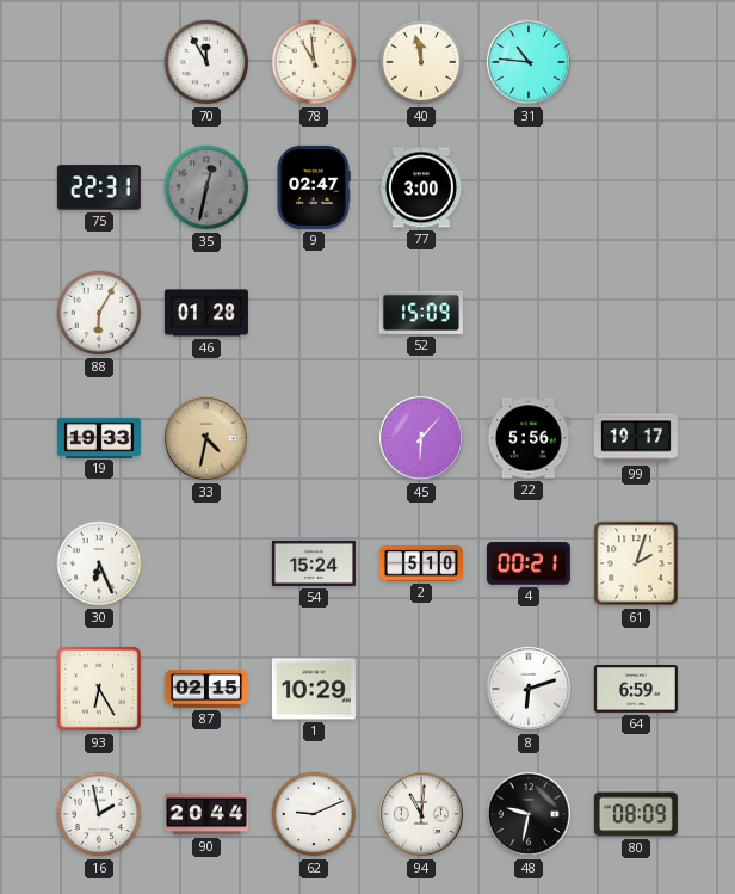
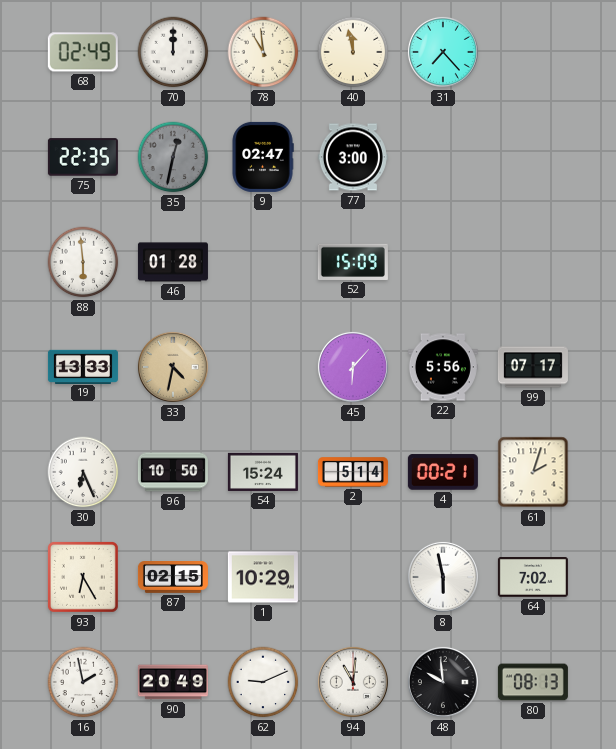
68: none -> 02:49
70: 11:55 -> 12:00
31: 10:46 -> 7:23
75: 22:31 -> 22:35
88: 6:05 -> 5:59
19: 19:33 -> 13:33
99: 19:17 -> 07:17
96: none -> 10:50
2: 5:10 -> 5:14
8: 6:12 -> 5:58
64: 6:59 -> 7:02
90: 20:44 -> 20:49
48: 9:32 -> 9:59
80: 08:09 -> 08:13
